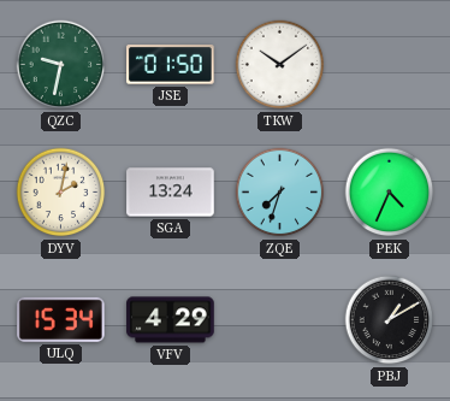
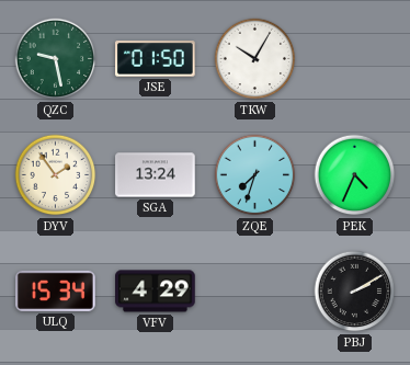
QZC: 9:32 -> 9:28
TKW: 10:09 -> 10:05
DYV: 2:02 -> 1:54
PBJ: 1:10 -> 2:10
